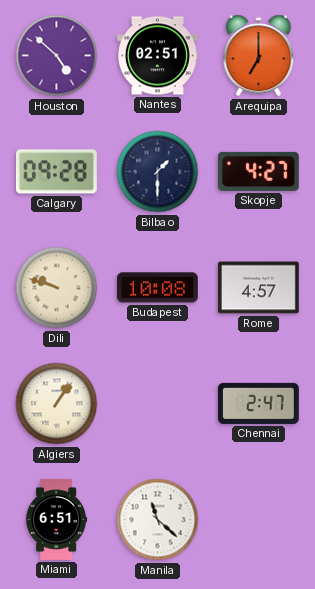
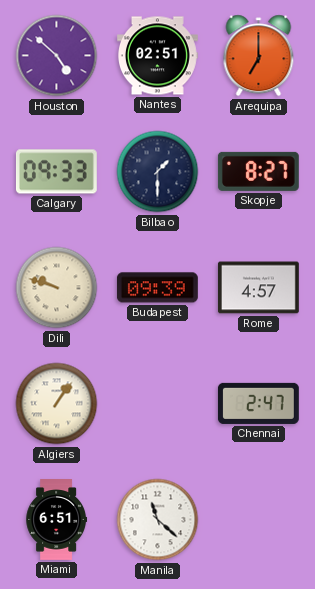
Calgary: 09:28 -> 09:33
Skopje: 4:27 -> 8:27
Budapest: 10:08 -> 09:39
